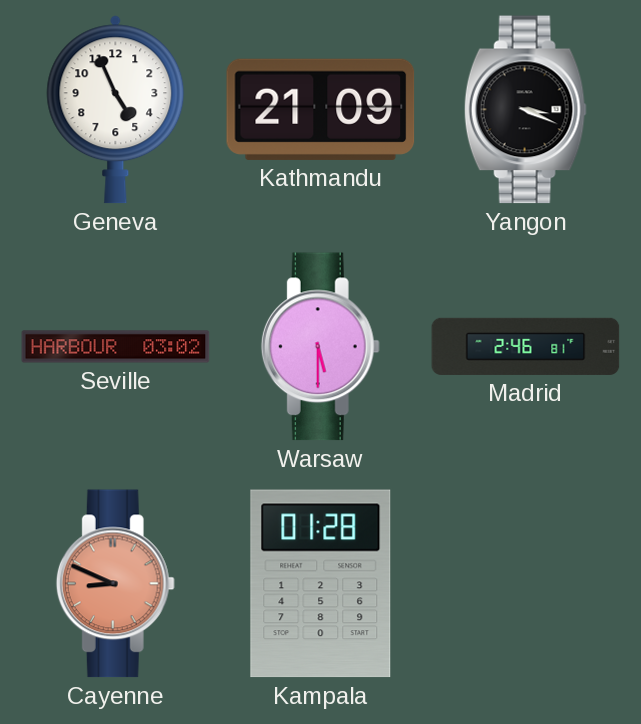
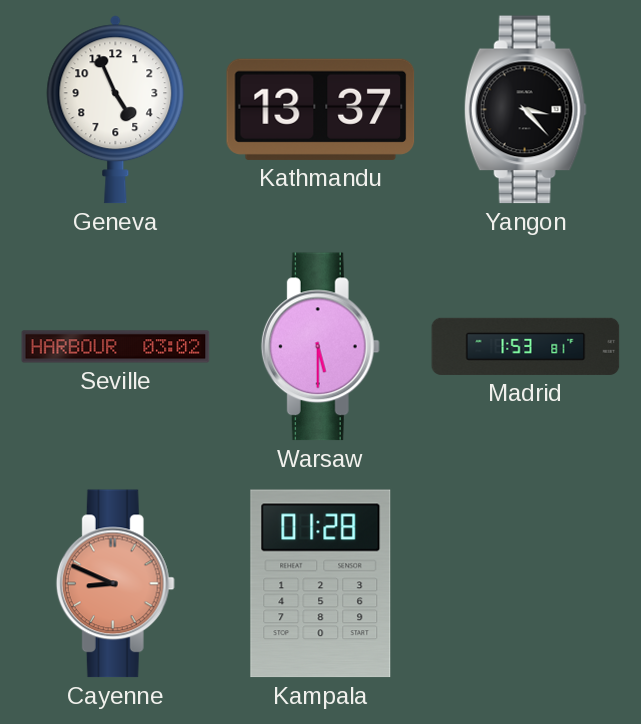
Kathmandu: 21:09 -> 13:37
Yangon: 3:19 -> 3:23
Madrid: 2:46 -> 1:53
